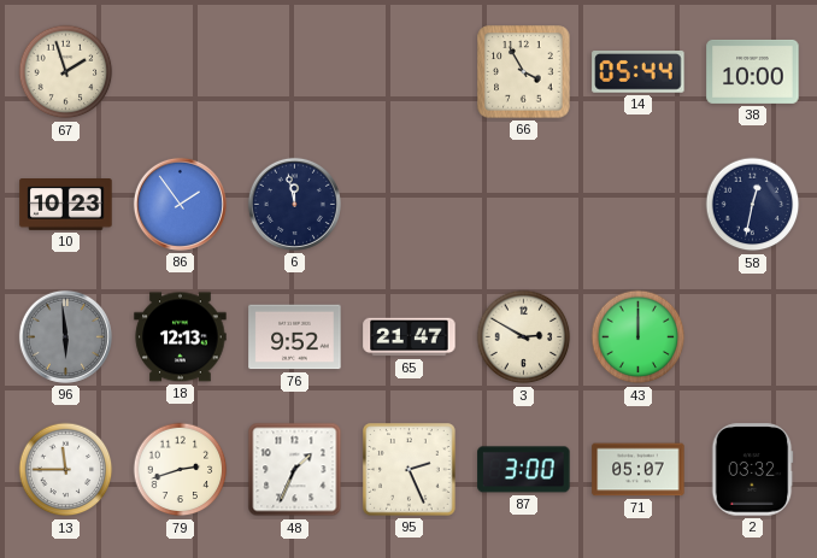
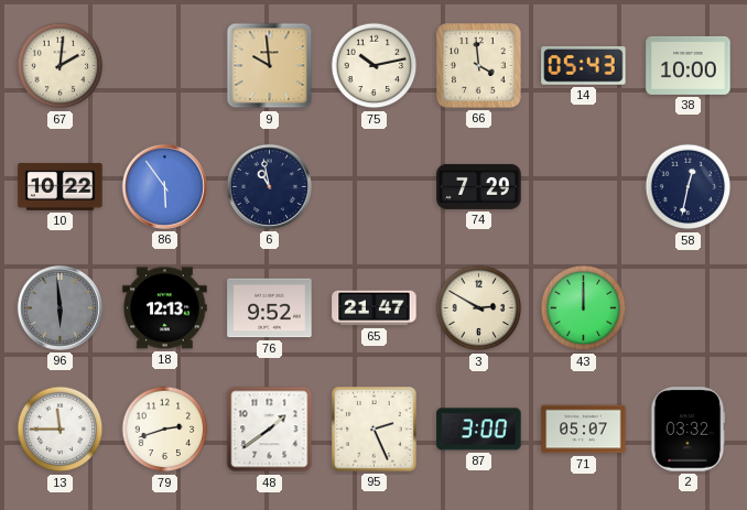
67: 1:57 -> 2:01
9: none -> 9:59
75: none -> 10:13
66: 3:55 -> 3:59
14: 05:44 -> 05:43
10: 10:23 -> 10:22
86: 1:54 -> 5:54
6: 11:58 -> 10:58
74: none -> 7:29
48: 1:34 -> 1:39
